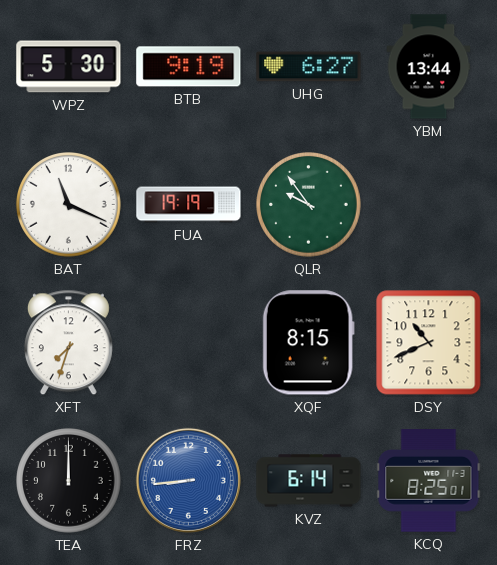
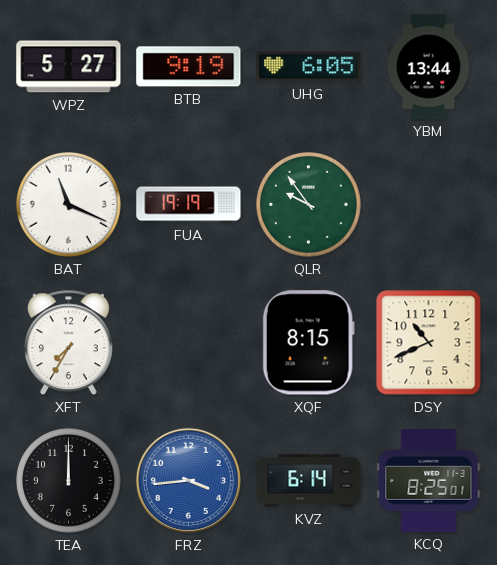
WPZ: 5:30 -> 5:27
UHG: 6:27 -> 6:05
XFT: 7:33 -> 7:35
FRZ: 8:44 -> 3:44
